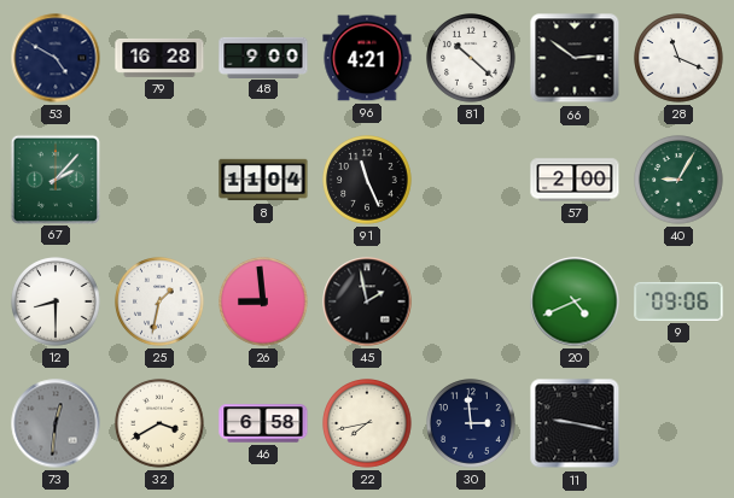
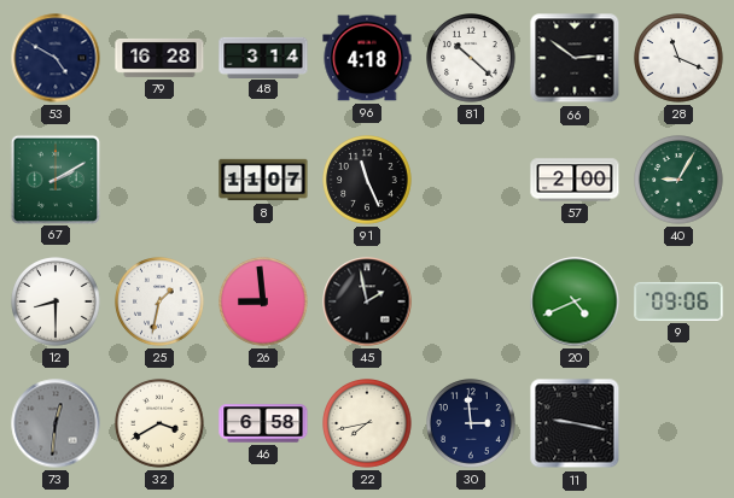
48: 9:00 -> 3:14
96: 4:21 -> 4:18
67: 2:07 -> 2:10
8: 11:04 -> 11:07
